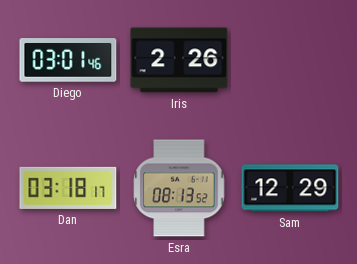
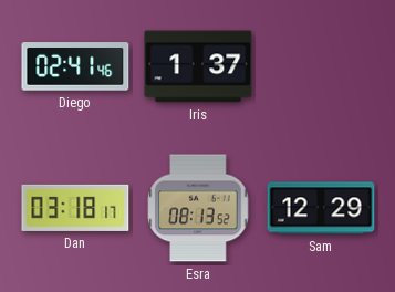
Diego: 03:01 -> 02:41
Iris: 2:26 -> 1:37
